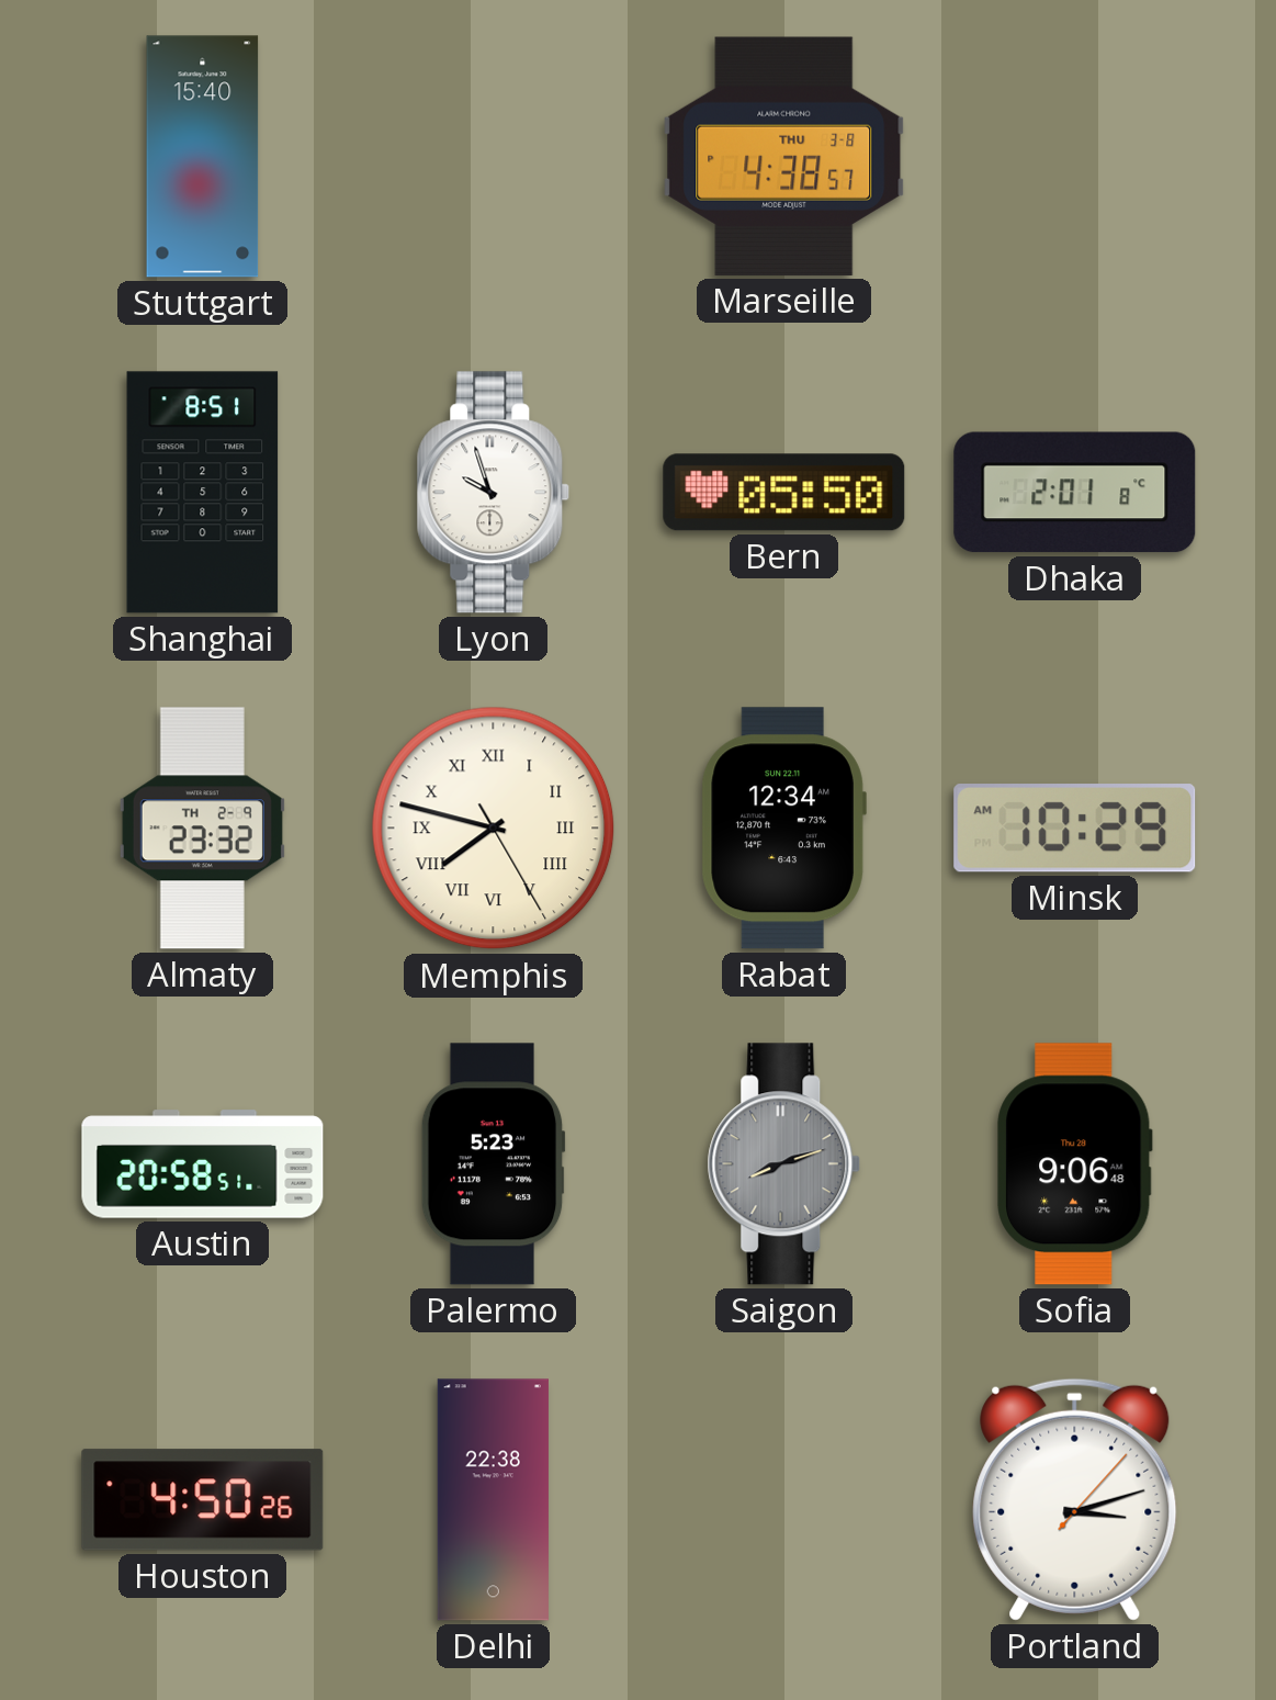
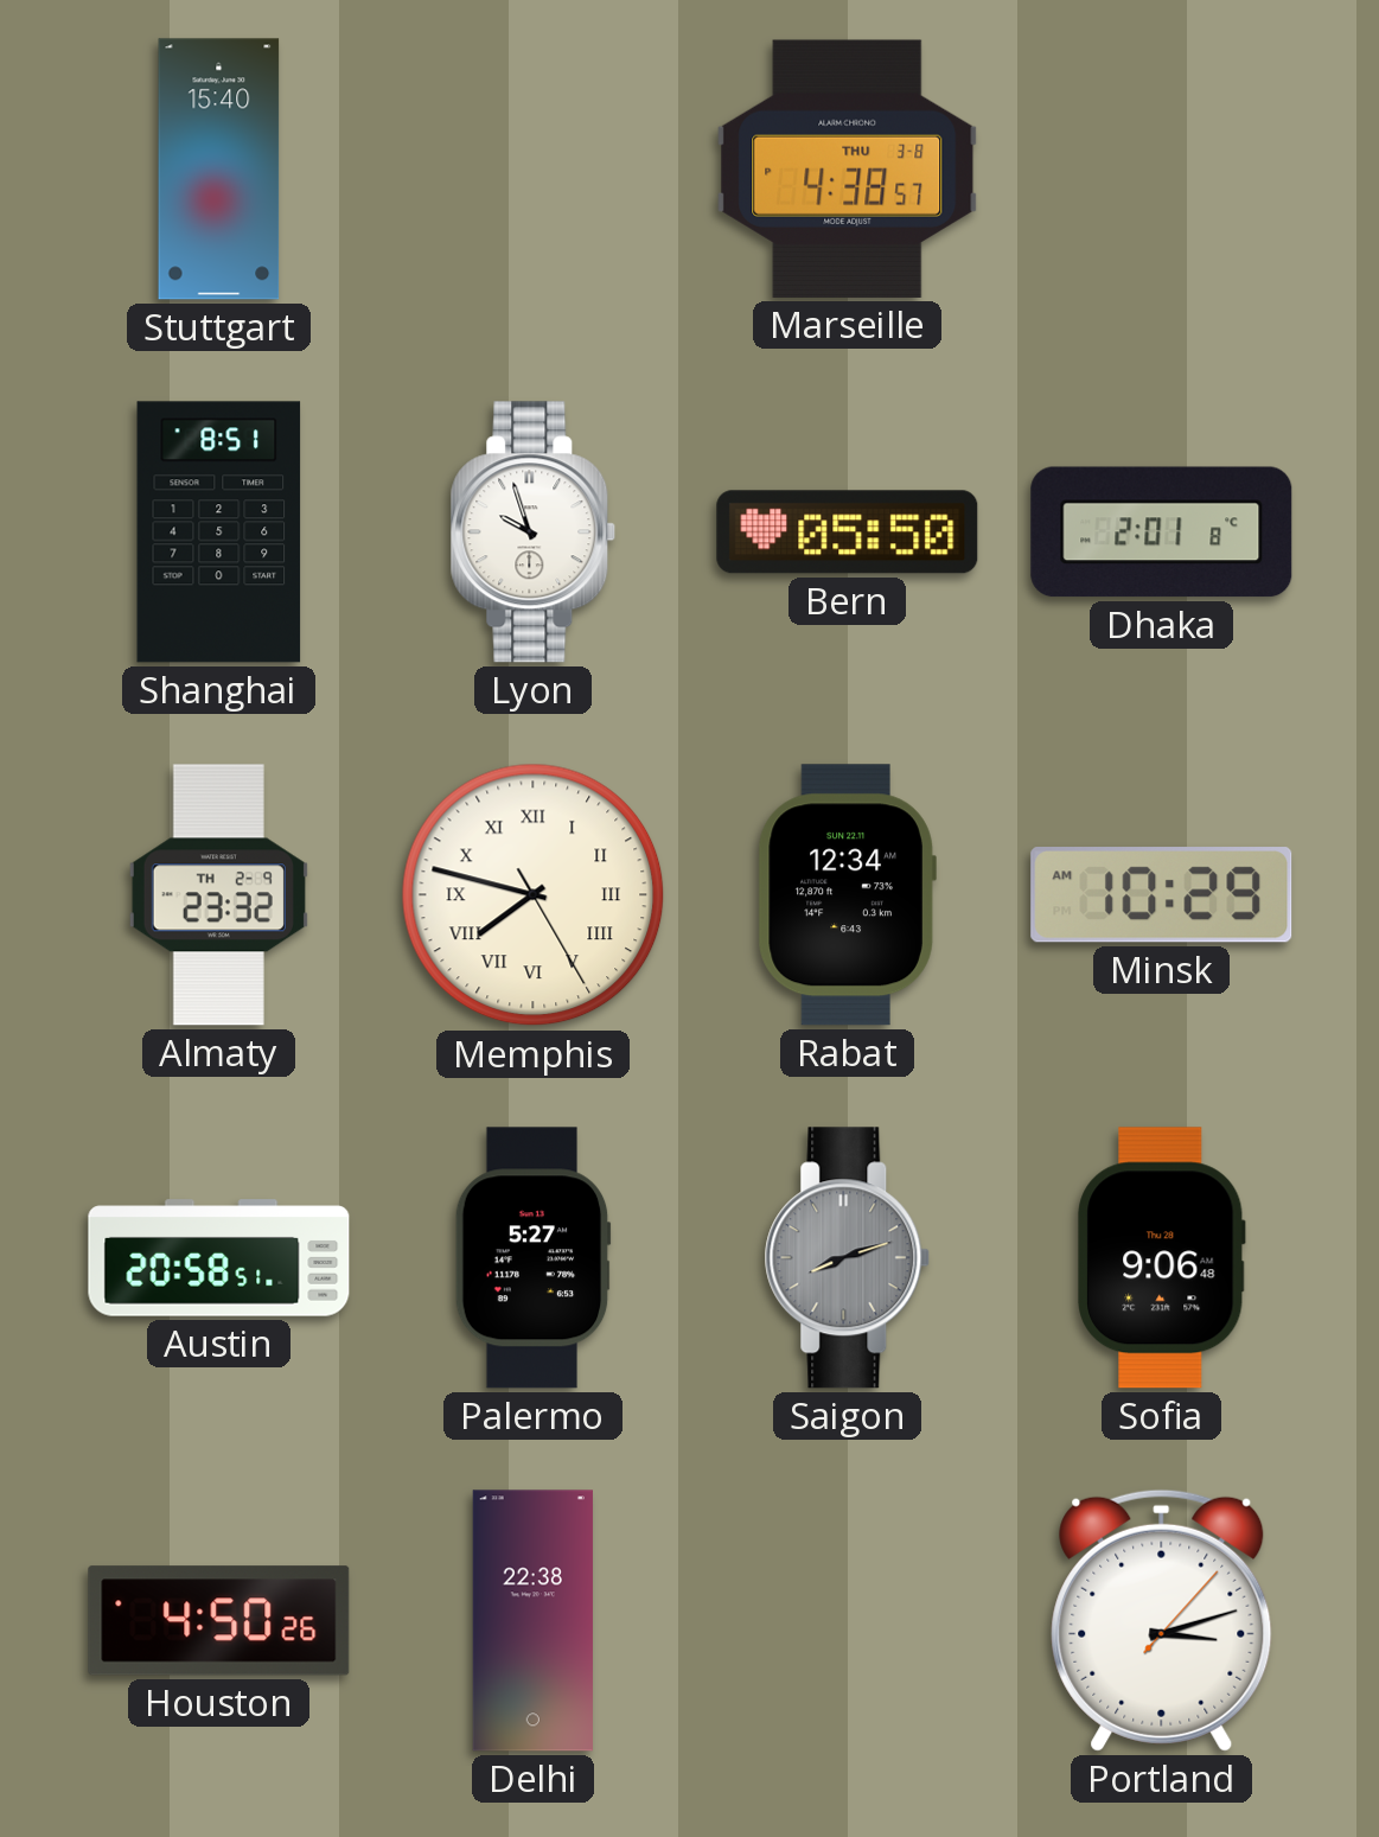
Palermo: 5:23 -> 5:27
